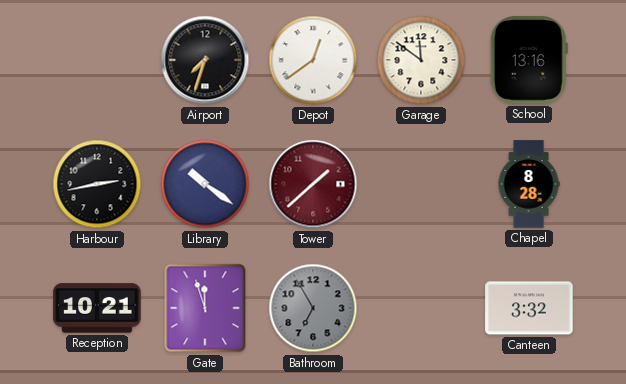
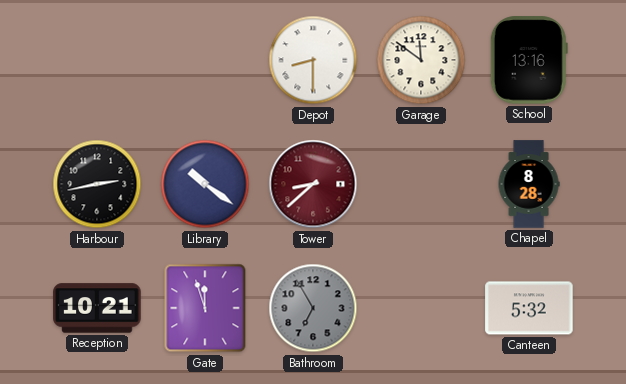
Airport: 7:33 -> none
Depot: 12:39 -> 8:30
Tower: 1:38 -> 8:38
Canteen: 3:32 -> 5:32
